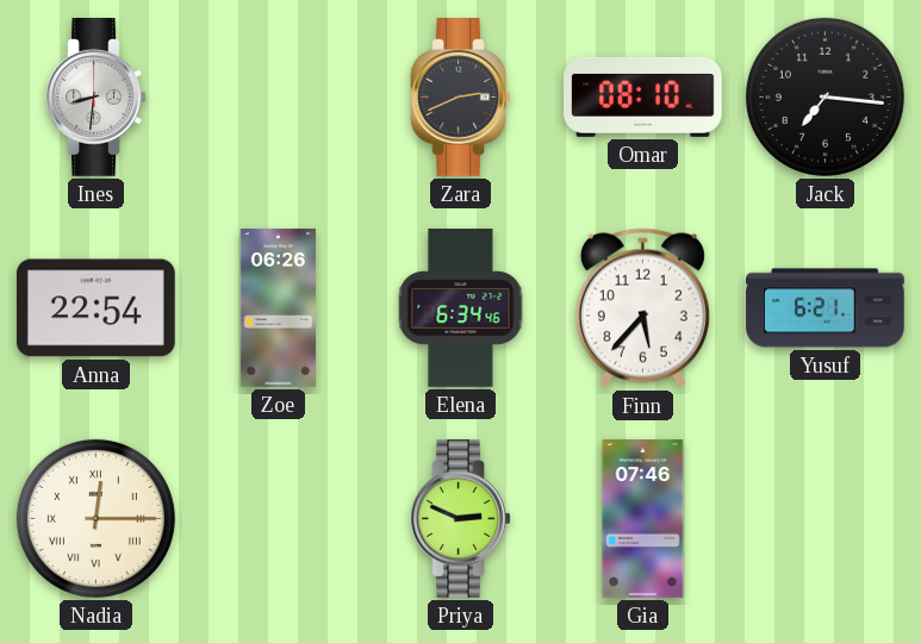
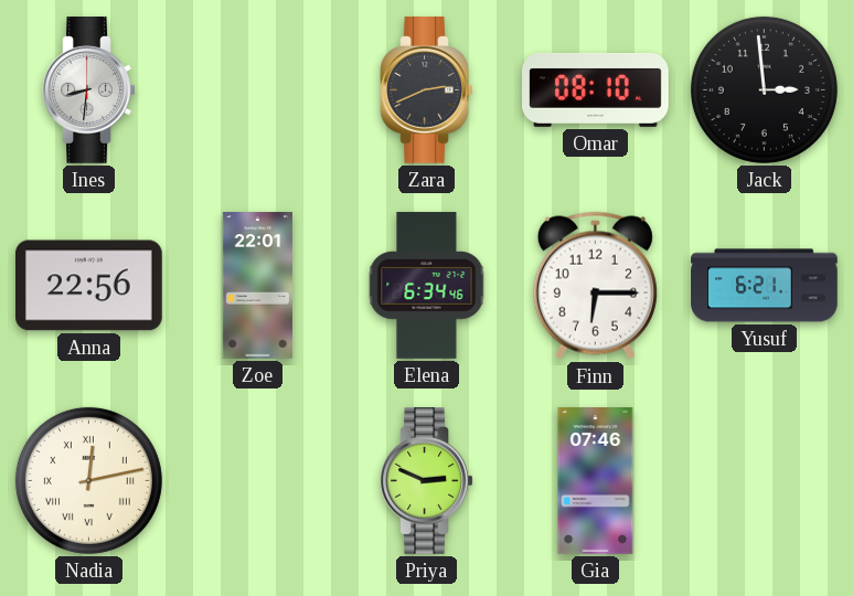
Jack: 7:16 -> 2:59
Anna: 22:54 -> 22:56
Zoe: 06:26 -> 22:01
Finn: 5:37 -> 6:15
Nadia: 12:15 -> 12:13
